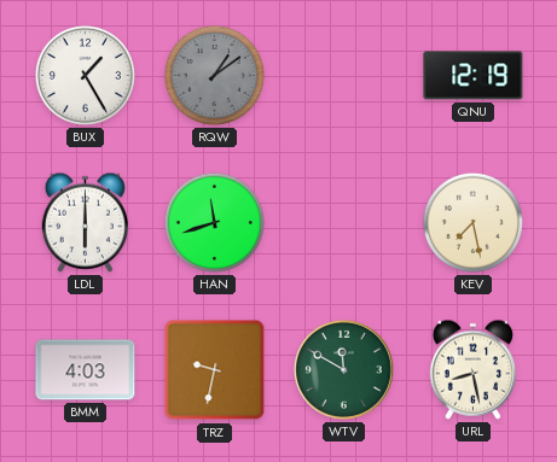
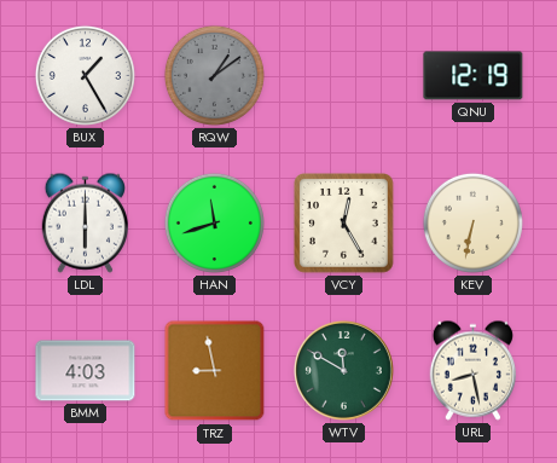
VCY: none -> 12:25
KEV: 7:28 -> 6:32
TRZ: 9:32 -> 8:58
